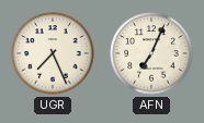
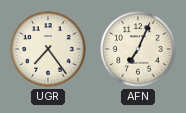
UGR: 7:26 -> 7:24
